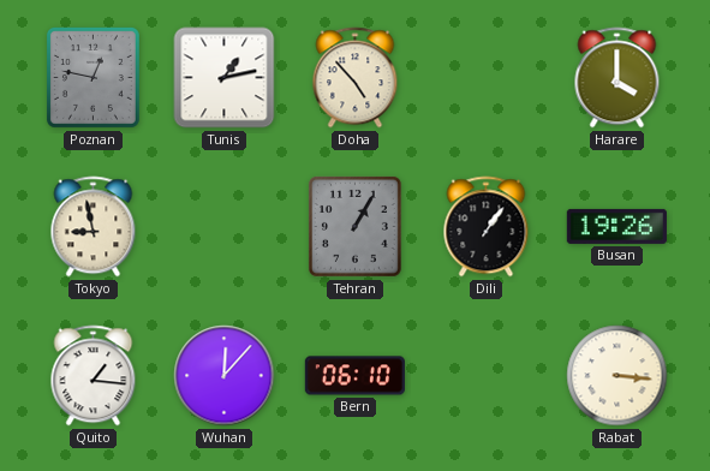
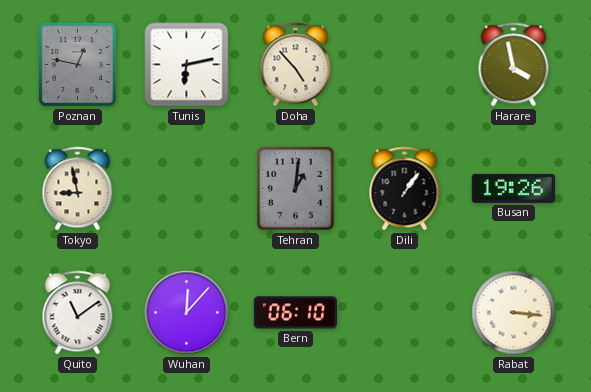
Tunis: 1:13 -> 6:13
Harare: 4:00 -> 3:58
Tehran: 1:05 -> 1:01
Quito: 1:16 -> 11:09
